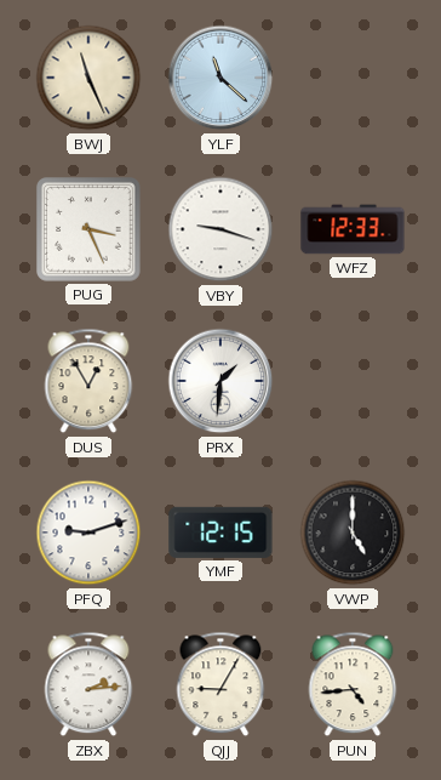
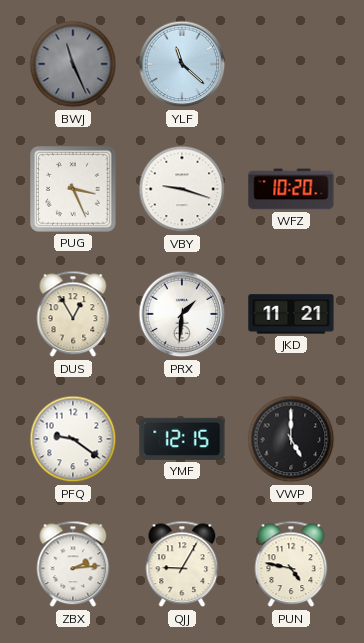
BWJ dial: cream -> grey
WFZ: 12:33 -> 10:20
JKD: none -> 11:21
PFQ: 9:12 -> 9:21
PUN: 4:44 -> 4:47
